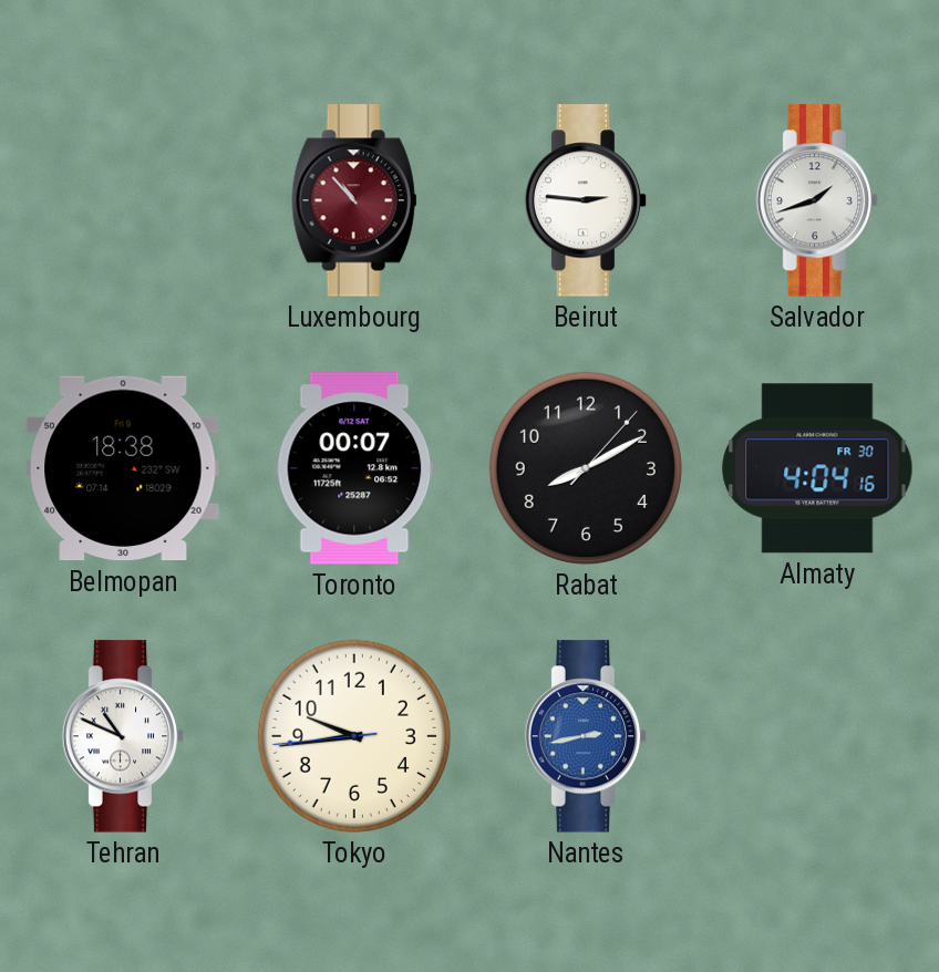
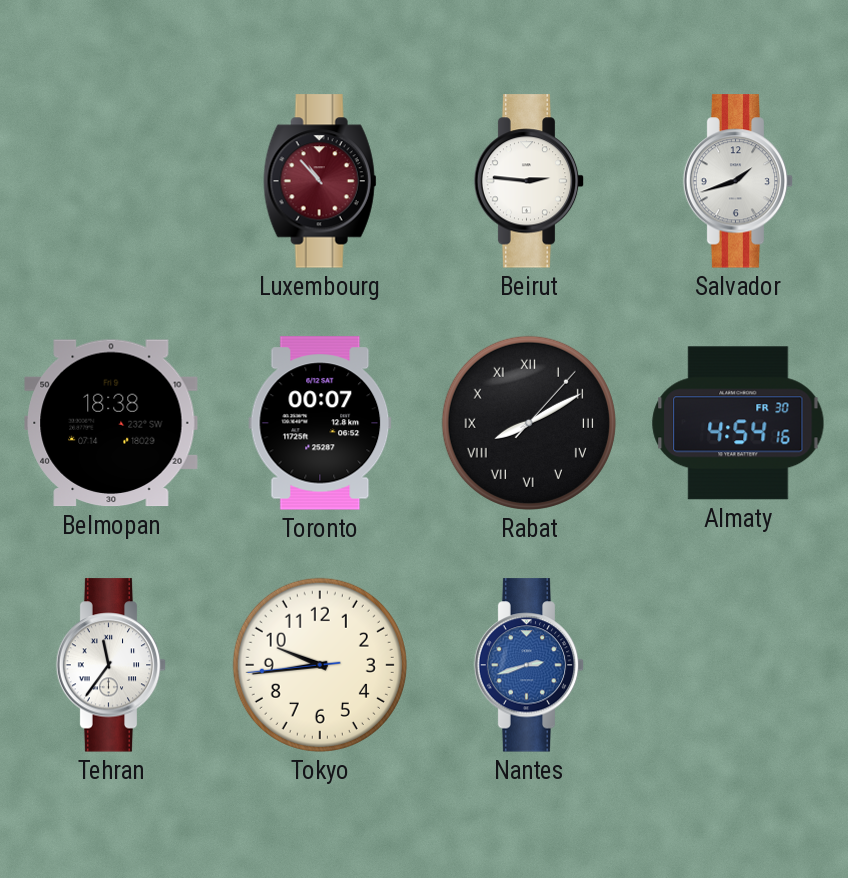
Rabat numerals: Arabic -> Roman
Almaty: 4:04 -> 4:54
Tehran: 10:49 -> 11:36
Nantes: 2:43 -> 2:42
